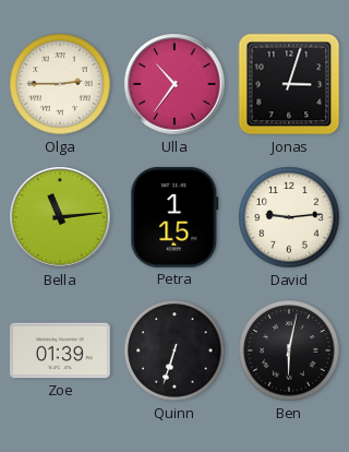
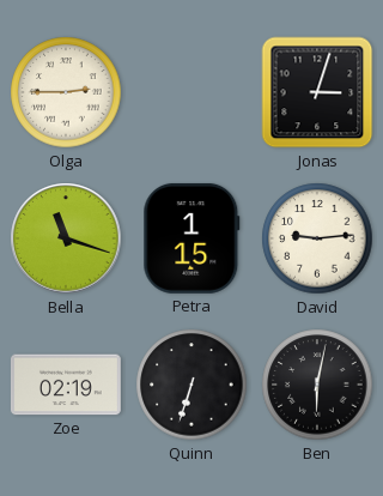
Ulla: 10:36 -> none
Bella: 11:14 -> 11:18
Zoe: 01:39 -> 02:19
